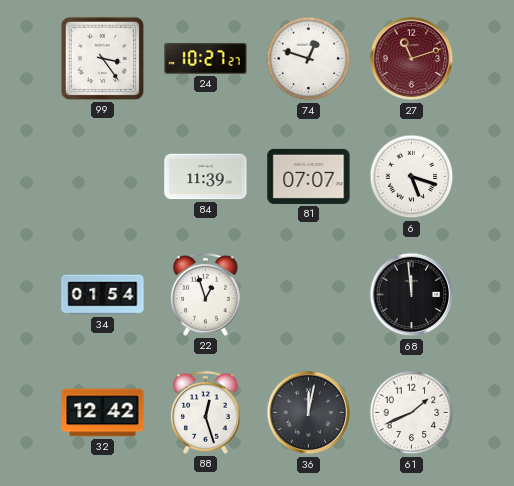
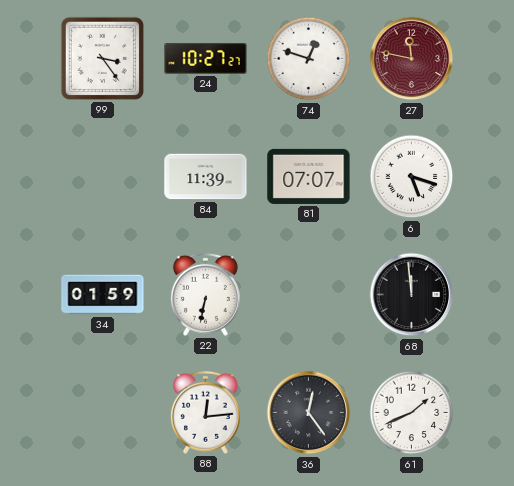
27: 11:12 -> 11:47
34: 01:54 -> 01:59
22: 12:57 -> 6:32
32: 12:42 -> none
88: 12:27 -> 12:14
36: 12:02 -> 12:24
